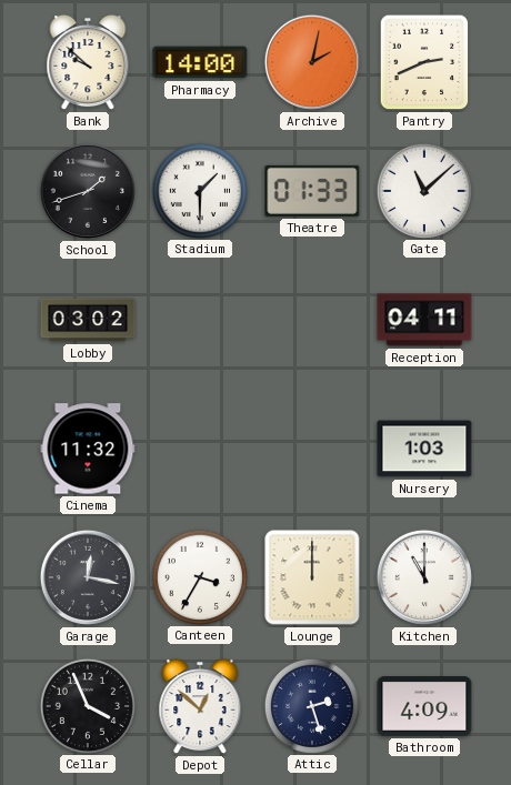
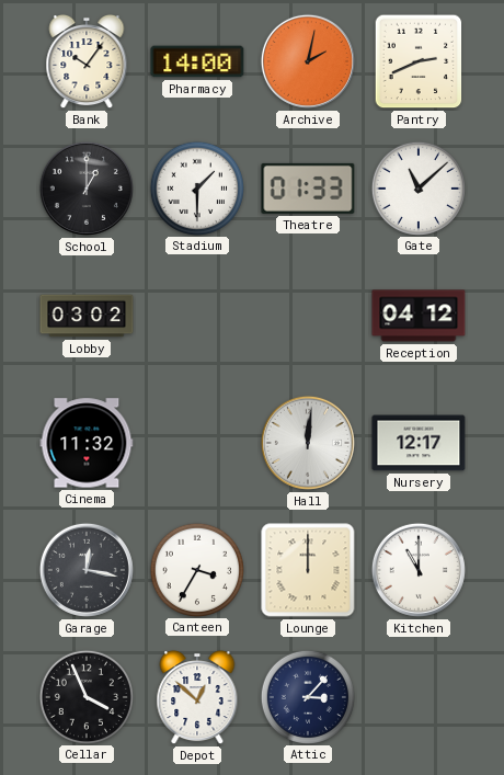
Bank: 9:52 -> 10:06
School: 1:42 -> 1:00
Reception: 04:11 -> 04:12
Hall: none -> 12:01
Nursery: 1:03 -> 12:17
Attic: 2:27 -> 3:07
Bathroom: 4:09 -> none
